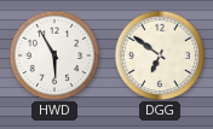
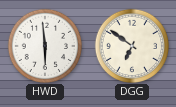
HWD: 5:55 -> 5:59
